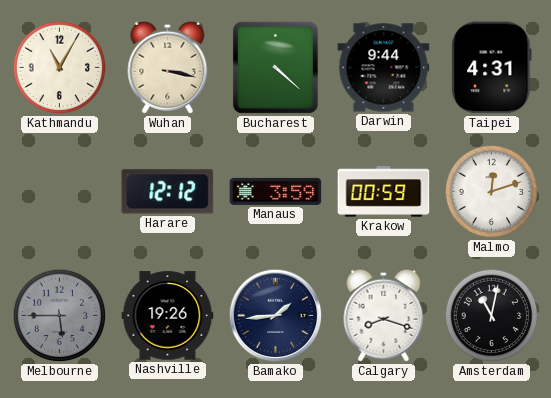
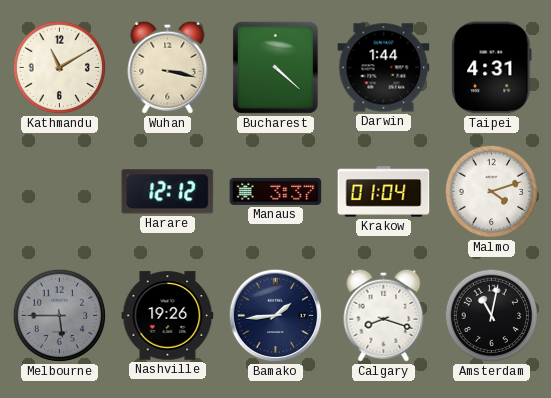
Kathmandu: 11:05 -> 11:10
Darwin: 9:44 -> 1:44
Manaus: 3:59 -> 3:37
Krakow: 00:59 -> 01:04
Malmo: 12:12 -> 4:12
